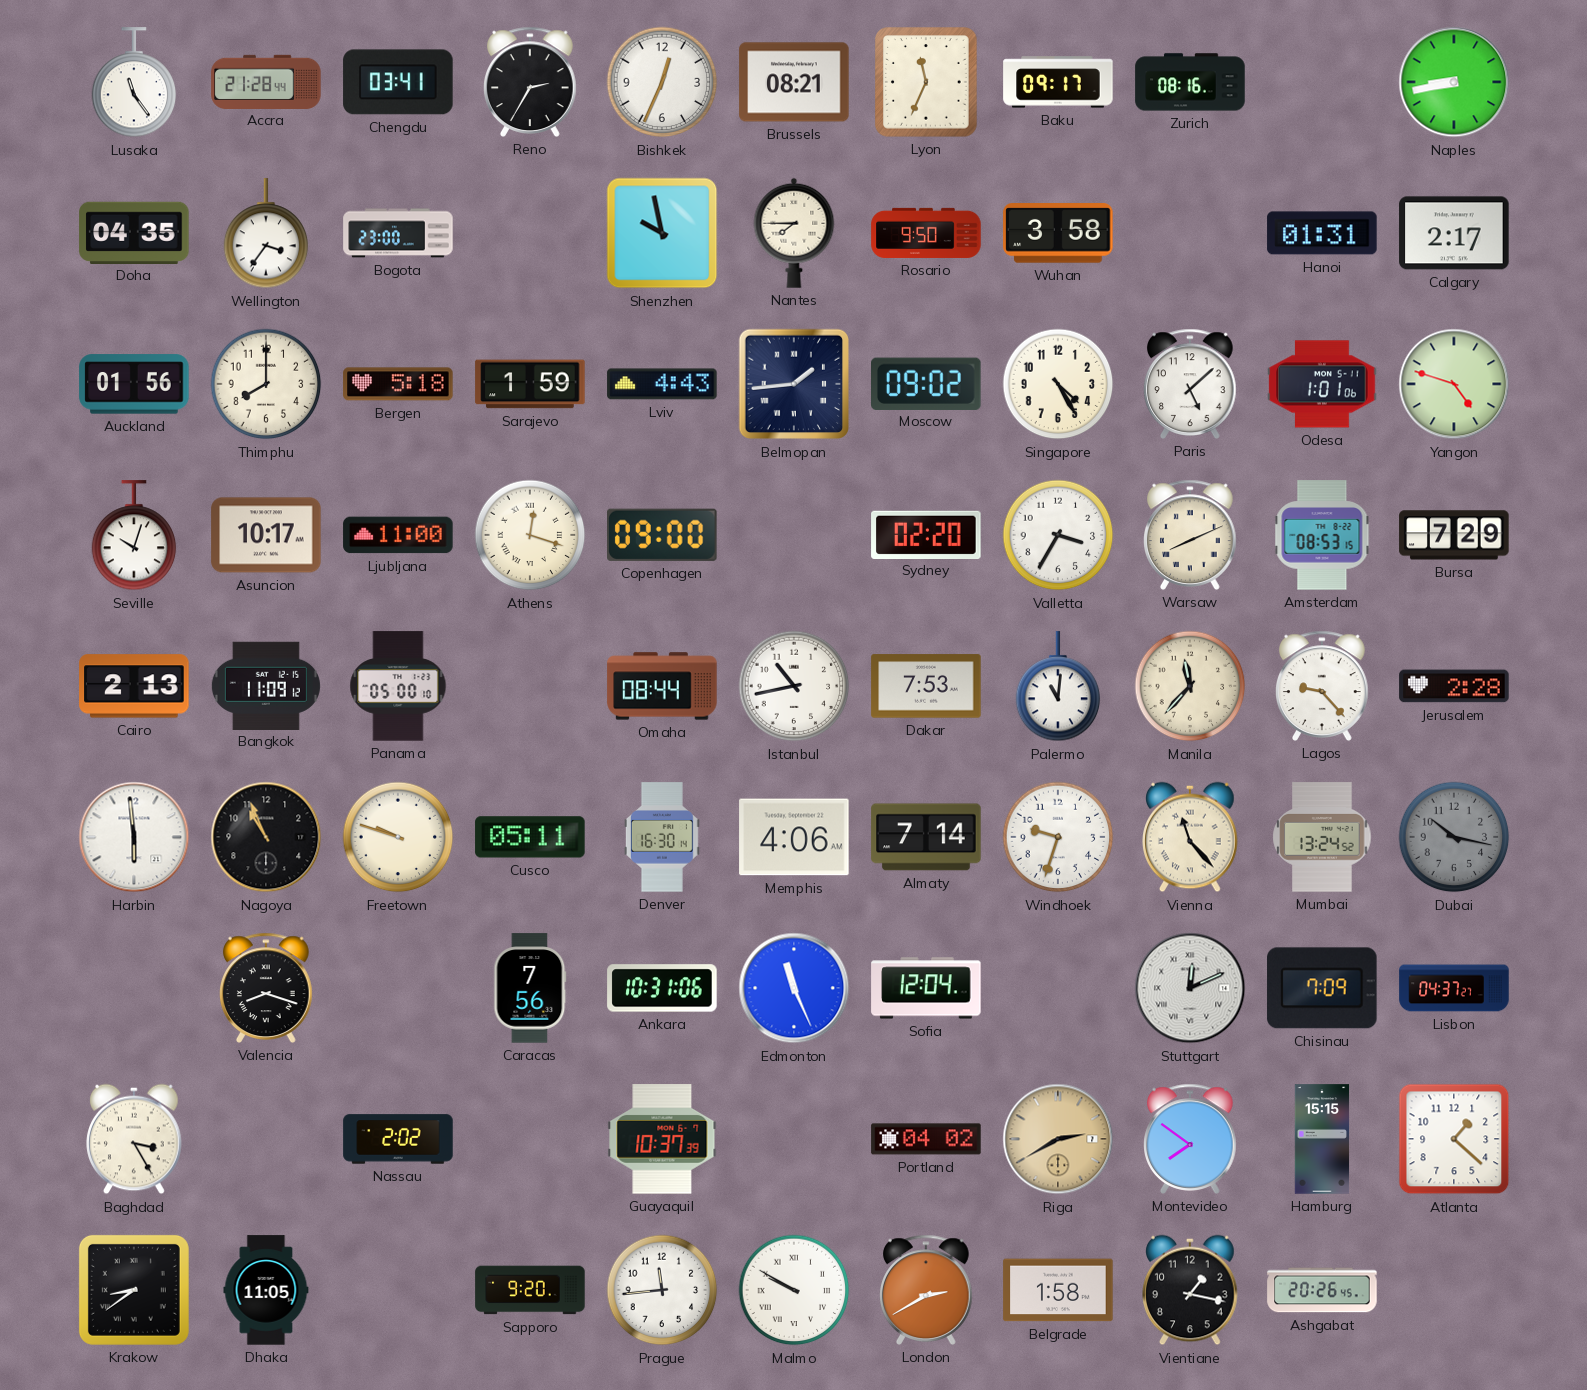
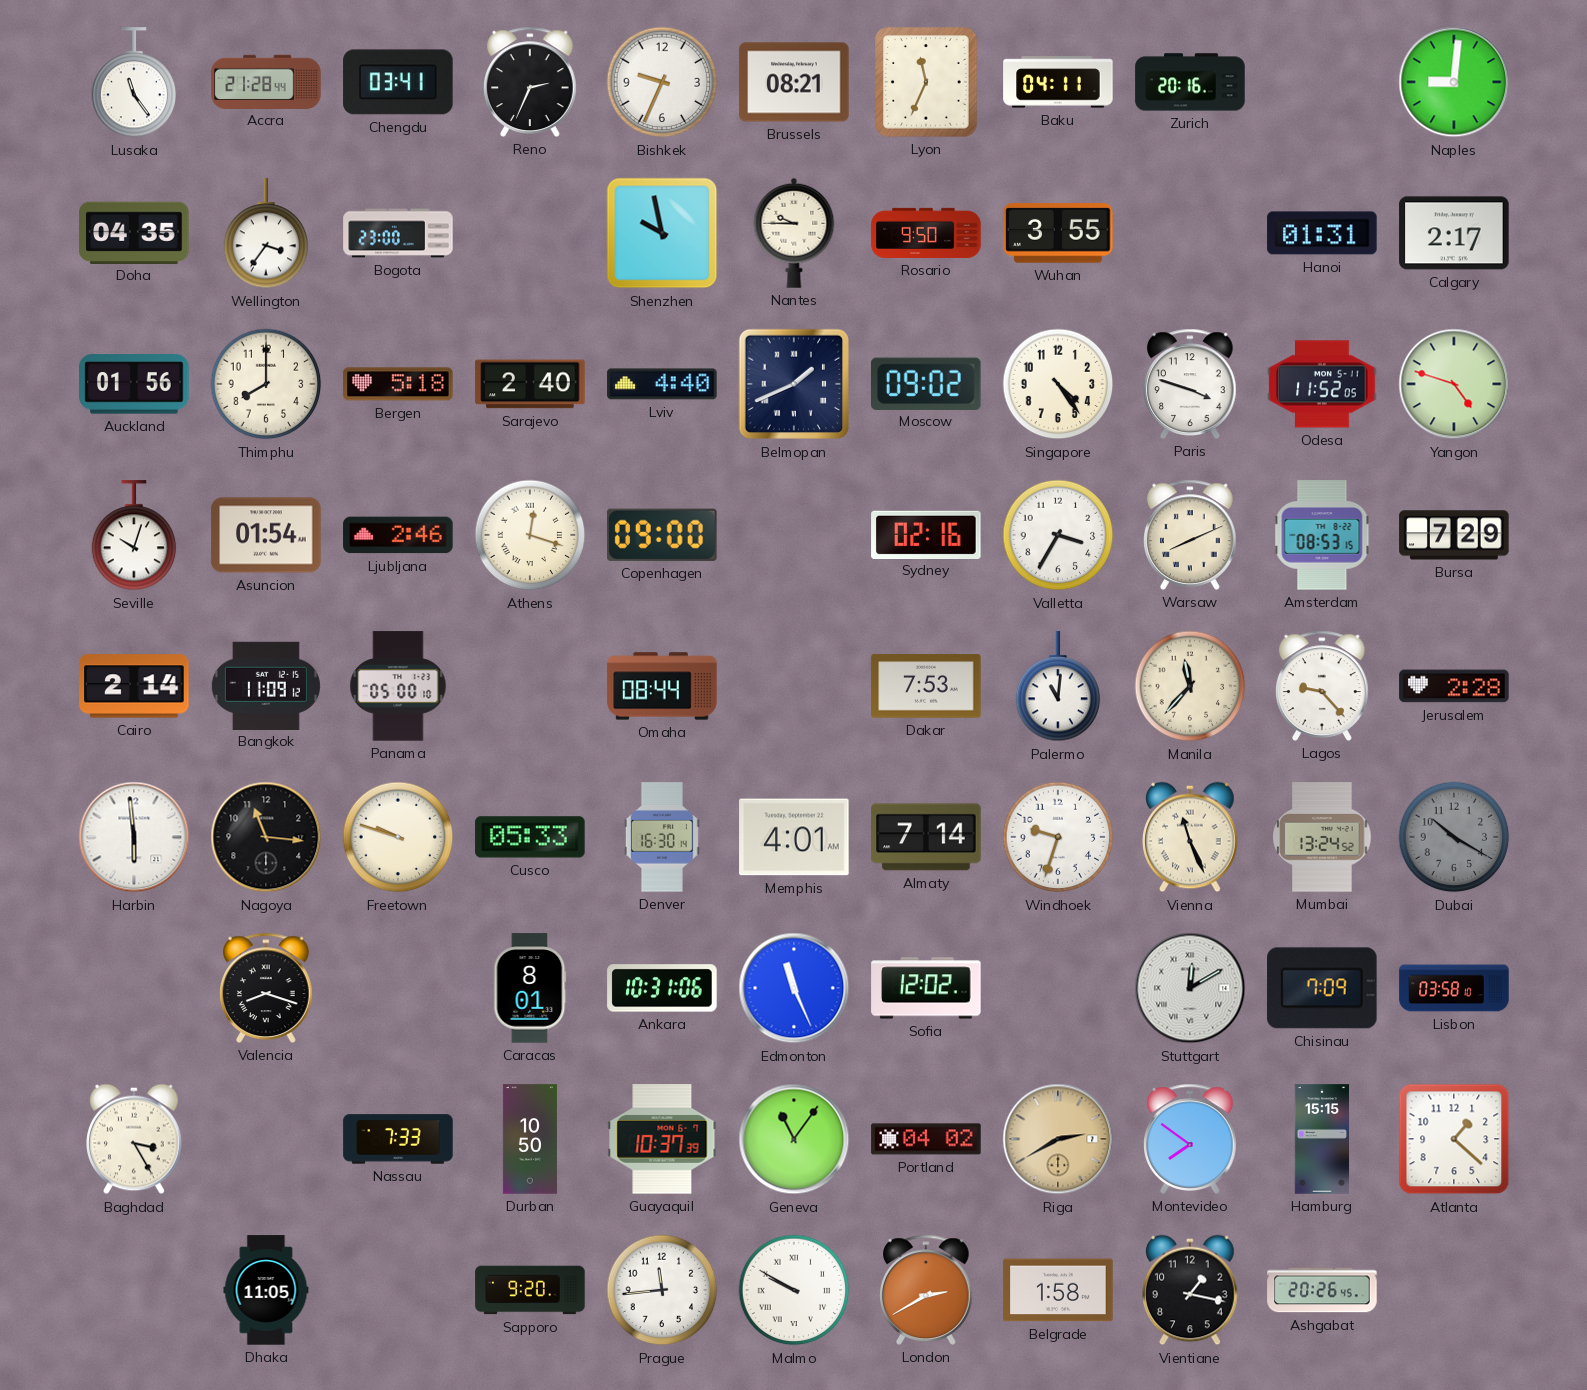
Reno: 2:35 -> 2:34
Bishkek: 12:34 -> 9:34
Baku: 09:17 -> 04:11
Zurich: 08:16 -> 20:16
Naples: 8:43 -> 9:01
Nantes: 7:45 -> 9:45
Wuhan: 3:58 -> 3:55
Sarajevo: 1:59 -> 2:40
Lviv: 4:43 -> 4:40
Belmopan: 1:44 -> 1:41
Singapore: 4:25 -> 4:24
Paris: 5:08 -> 3:48
Odesa: 1:01 -> 11:52
Asuncion: 10:17 -> 01:54
Ljubljana: 11:00 -> 2:46
Sydney: 02:20 -> 02:16
Cairo: 2:13 -> 2:14
Istanbul: 10:43 -> none
Nagoya: 10:56 -> 11:16
Cusco: 05:11 -> 05:33
Memphis: 4:06 -> 4:01
Vienna: 11:23 -> 11:26
Dubai: 10:17 -> 10:20
Caracas: 7:56 -> 8:01
Sofia: 12:04 -> 12:02
Stuttgart: 12:11 -> 12:10
Lisbon: 04:37 -> 03:58
Nassau: 2:02 -> 7:33
Durban: none -> 10:50
Geneva: none -> 11:06
Krakow: 8:39 -> none
